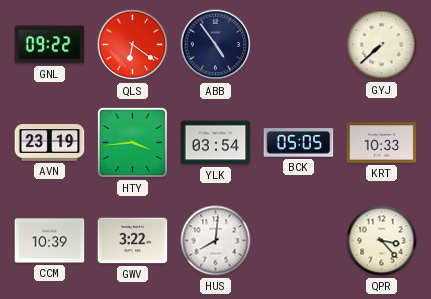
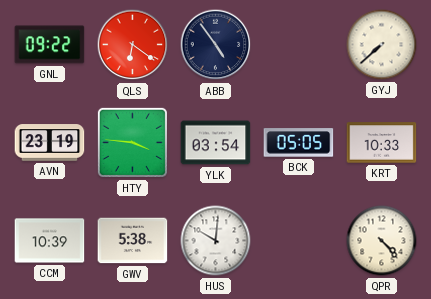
HTY: 3:44 -> 3:46
GWV: 3:22 -> 5:38
HUS: 8:01 -> 10:01
QPR: 3:23 -> 4:23
